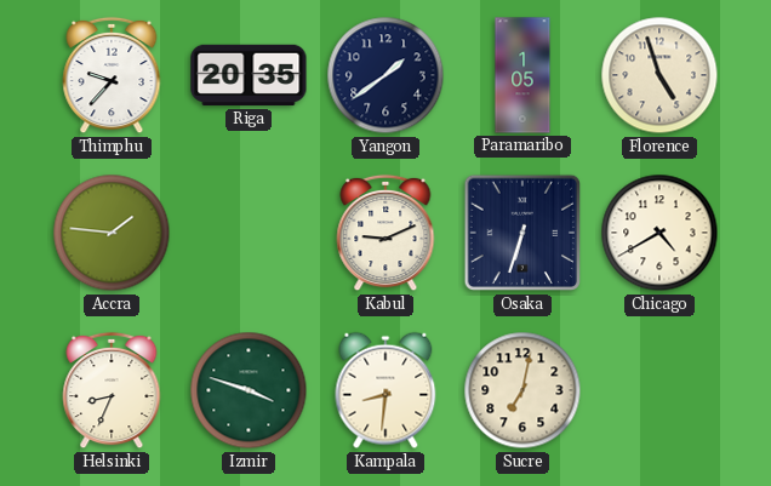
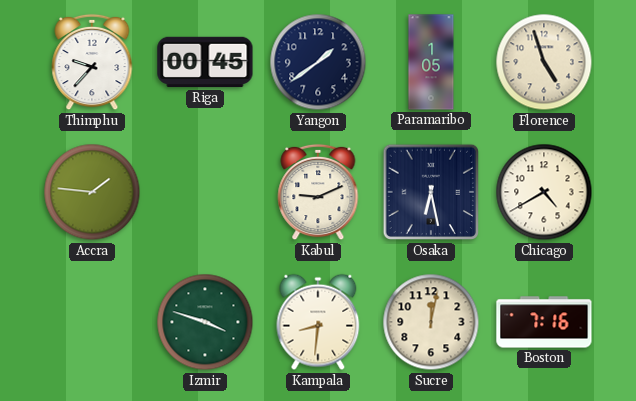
Riga: 20:35 -> 00:45
Osaka: 6:33 -> 6:28
Helsinki: 8:34 -> none
Sucre: 7:02 -> 12:02
Boston: none -> 7:16
